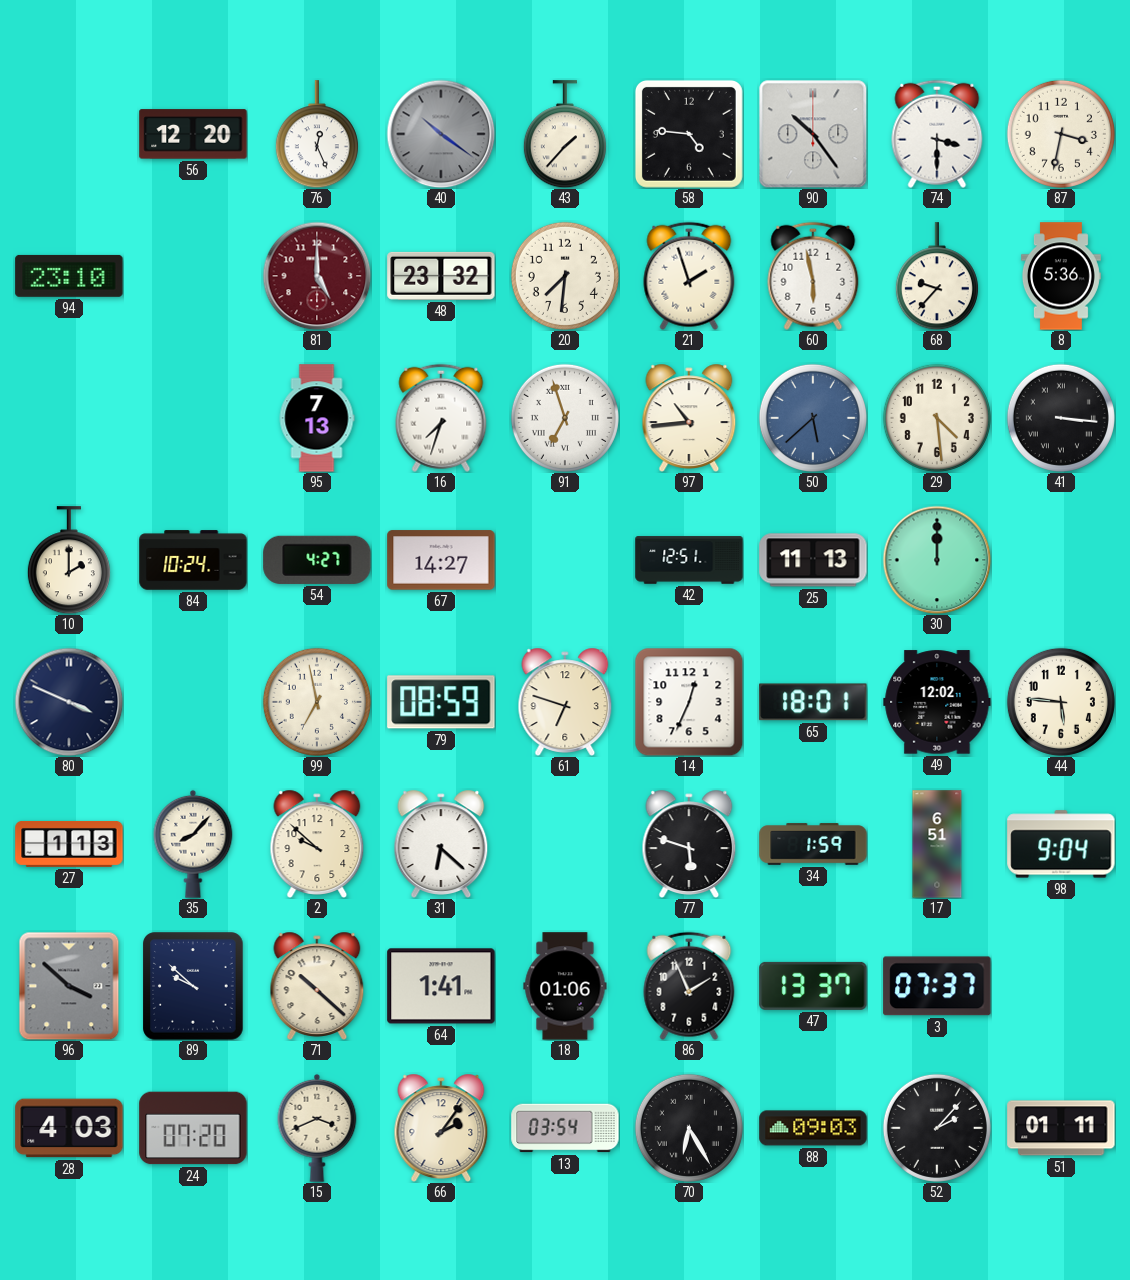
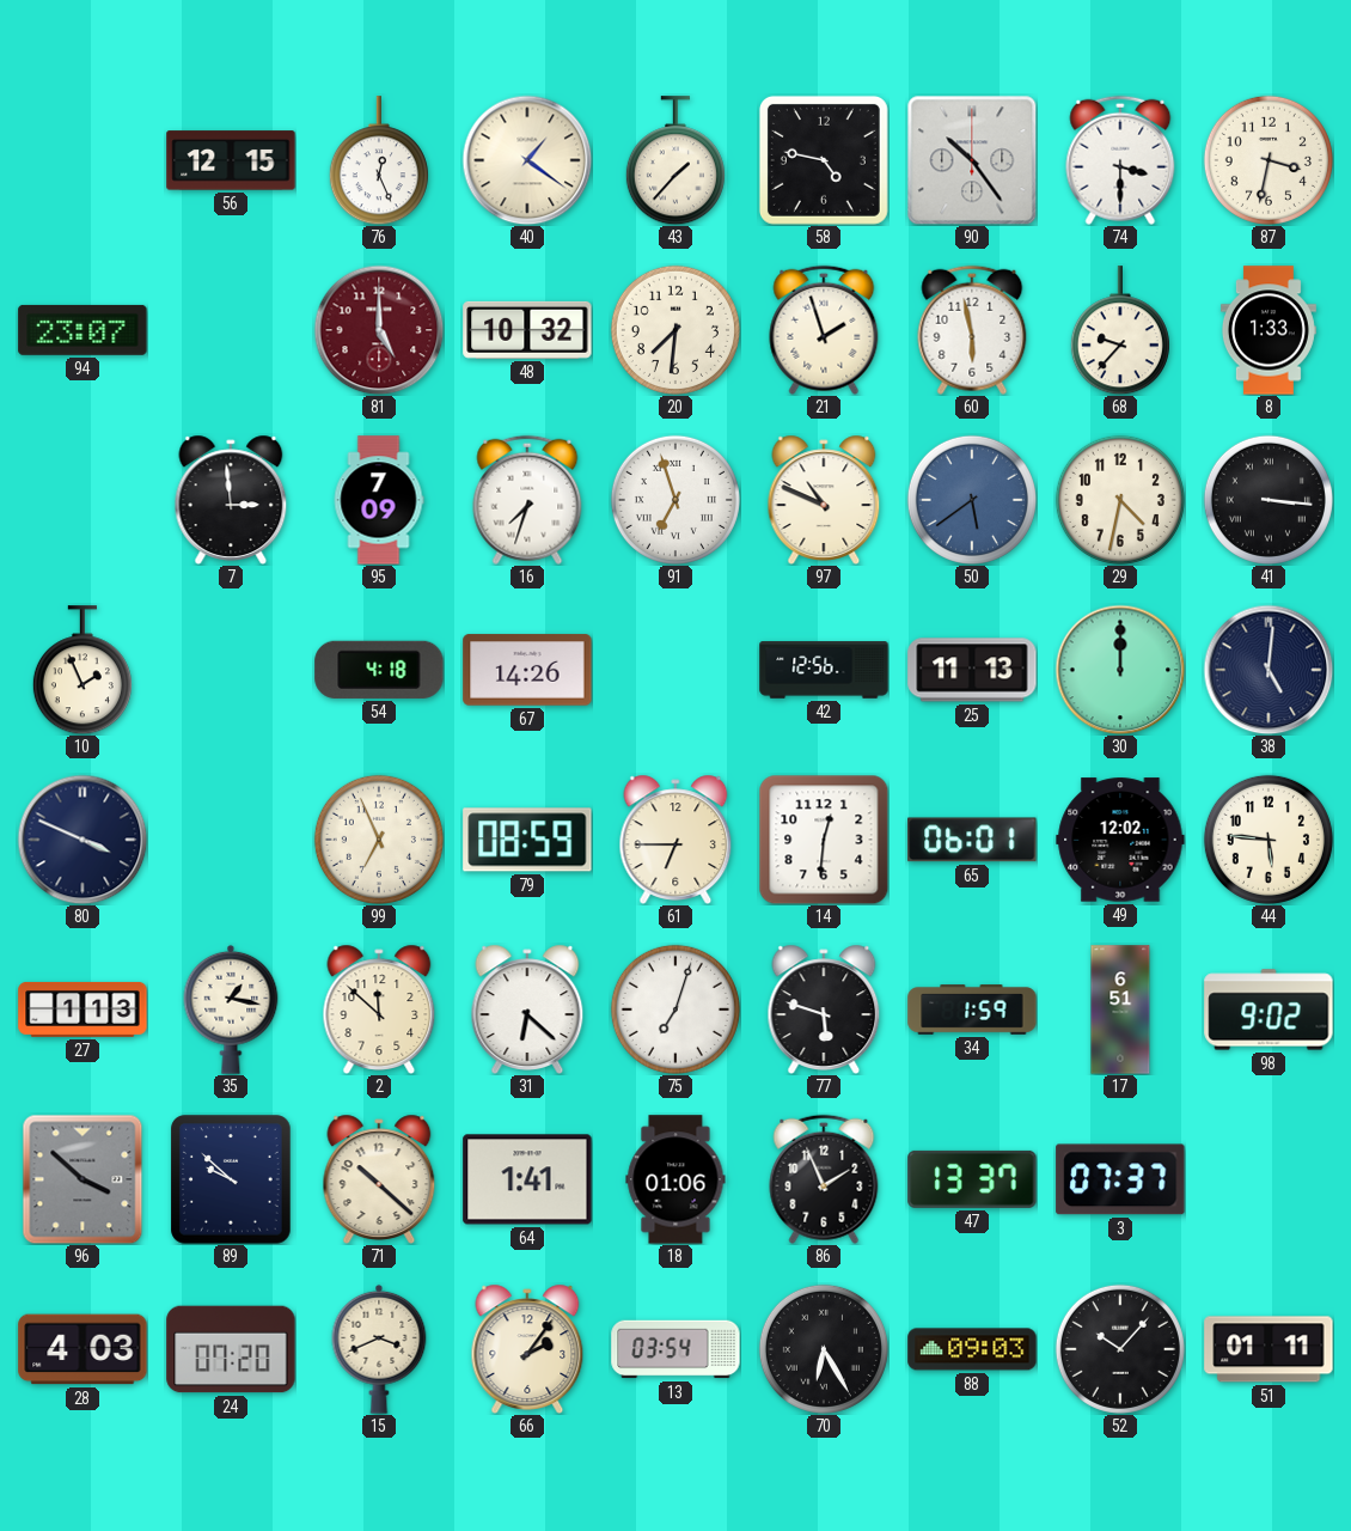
56: 12:20 -> 12:15
40: 10:21 -> 1:21
40 dial: grey -> cream
58: 4:46 -> 4:47
94: 23:10 -> 23:07
48: 23:32 -> 10:32
8: 5:36 -> 1:33
7: none -> 2:59
95: 7:13 -> 7:09
97: 10:44 -> 10:49
50: 5:38 -> 5:39
29: 4:29 -> 4:32
10: 2:00 -> 1:56
84: 10:24 -> none
54: 4:27 -> 4:18
67: 14:27 -> 14:26
42: 12:51 -> 12:56
38: none -> 5:01
99: 6:58 -> 6:56
61: 6:48 -> 6:45
14: 12:34 -> 12:31
65: 18:01 -> 06:01
35: 8:07 -> 1:17
2: 9:52 -> 11:52
75: none -> 7:03
98: 9:04 -> 9:02
52: 2:07 -> 10:07
